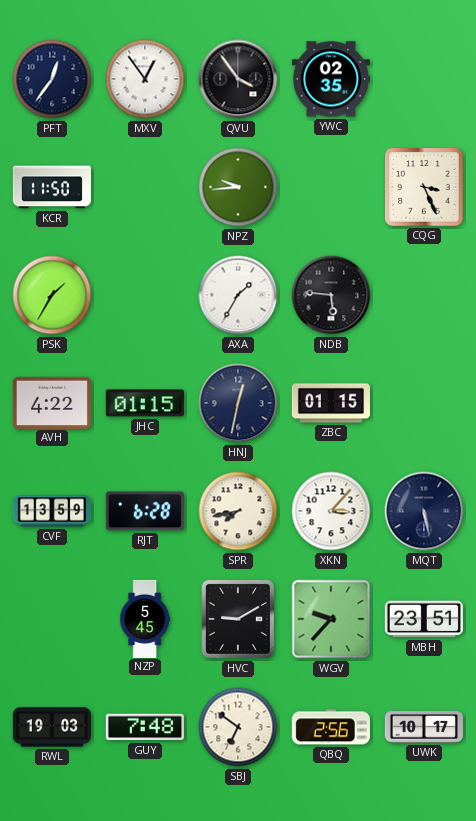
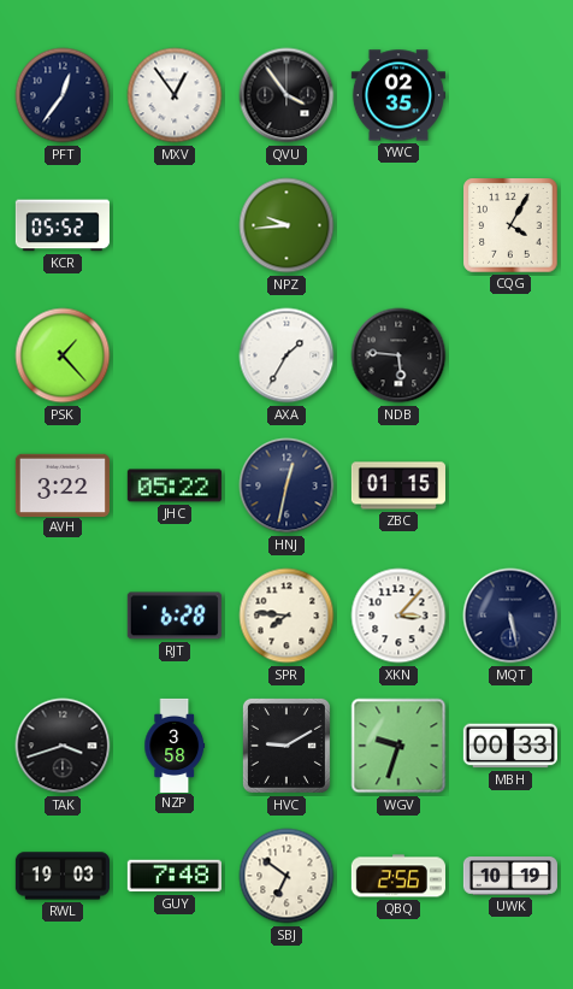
KCR: 11:50 -> 05:52
CQG: 3:26 -> 4:05
PSK: 1:35 -> 1:23
AVH: 4:22 -> 3:22
JHC: 01:15 -> 05:22
CVF: 13:59 -> none
SPR: 7:43 -> 7:46
TAK: none -> 3:42
NZP: 5:45 -> 3:58
WGV: 9:37 -> 9:33
MBH: 23:51 -> 00:33
UWK: 10:17 -> 10:19
